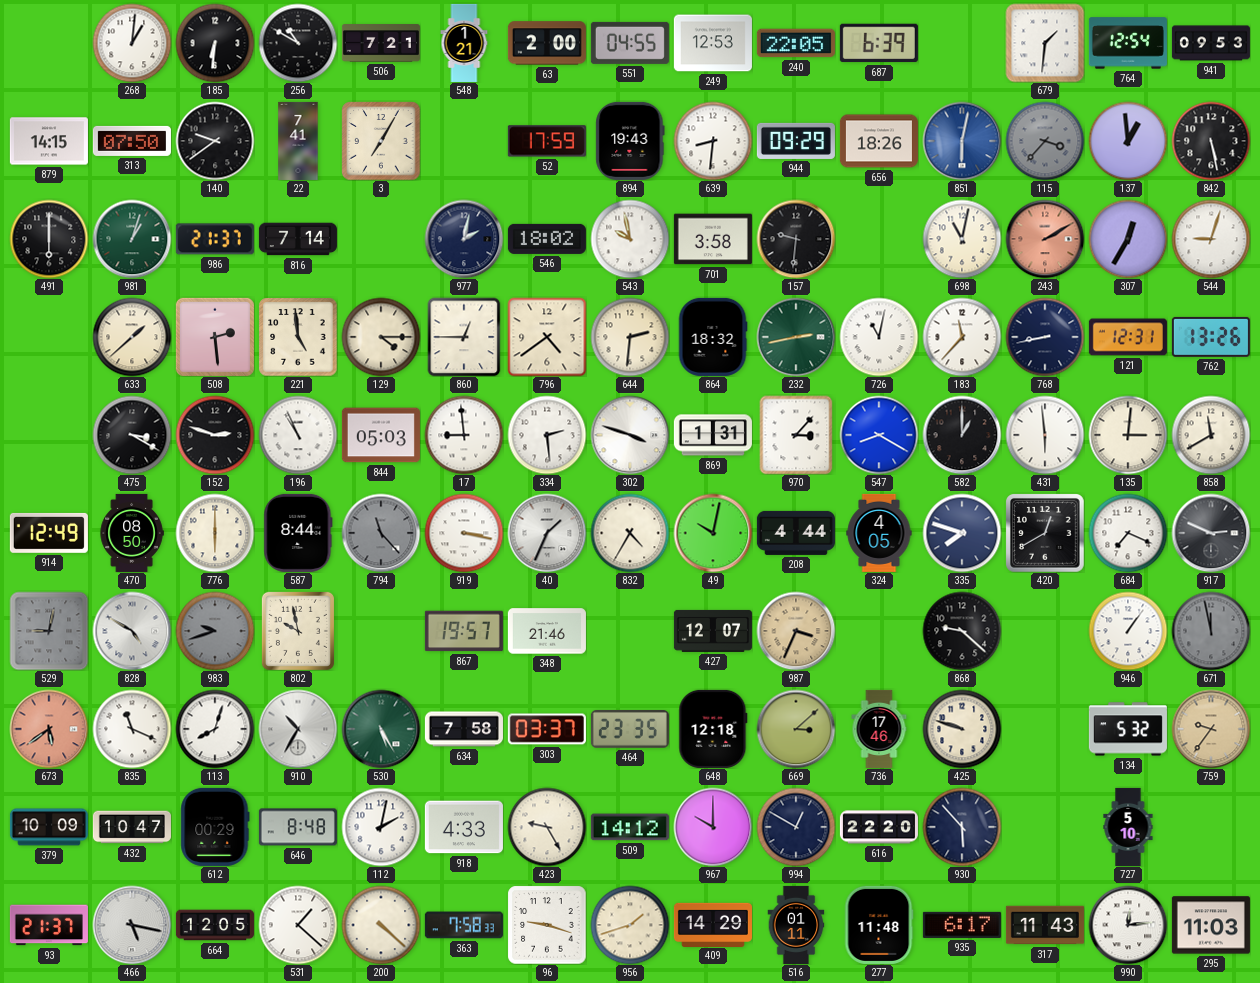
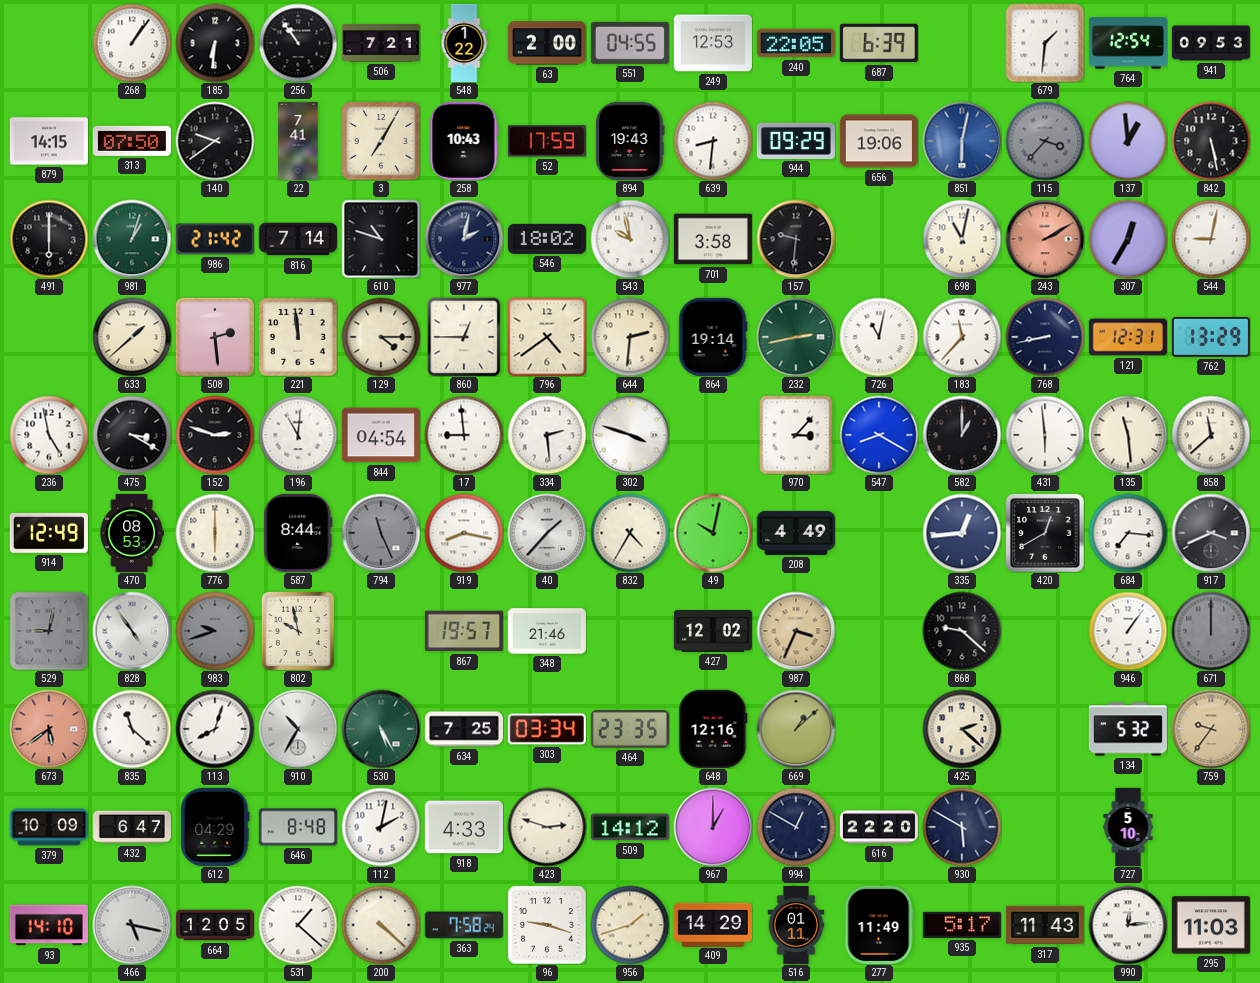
268: 1:01 -> 1:06
256: 10:50 -> 10:54
548: 1:21 -> 1:22
258: none -> 10:43
656: 18:26 -> 19:06
986: 21:37 -> 21:42
610: none -> 10:48
544: 9:03 -> 9:02
221: 4:59 -> 11:59
864: 18:32 -> 19:14
762: 13:26 -> 13:29
236: none -> 4:58
196: 10:56 -> 11:01
844: 05:03 -> 04:54
869: 1:31 -> none
135: 3:01 -> 11:29
858: 11:40 -> 11:38
470: 08:50 -> 08:53
794: 11:23 -> 11:26
919: 3:17 -> 8:17
40: 1:34 -> 1:37
208: 4:44 -> 4:49
324: 4:05 -> none
335: 7:48 -> 12:44
684: 7:19 -> 7:16
917: 2:49 -> 3:41
828: 4:50 -> 4:54
427: 12:07 -> 12:02
671: 11:58 -> 12:00
835: 11:19 -> 11:22
634: 7:58 -> 7:25
303: 03:37 -> 03:34
648: 12:18 -> 12:16
669: 3:08 -> 1:08
736: 17:46 -> none
425: 9:48 -> 2:22
432: 10:47 -> 6:47
612: 00:29 -> 04:29
423: 9:25 -> 2:48
967: 10:00 -> 1:00
930: 5:53 -> 5:50
93: 21:37 -> 14:10
363: 7:58:33 -> 7:58:24
277: 11:48 -> 11:49
935: 6:17 -> 5:17
